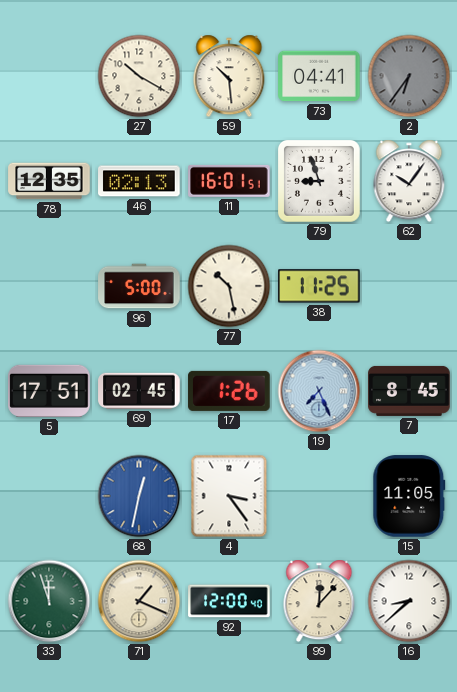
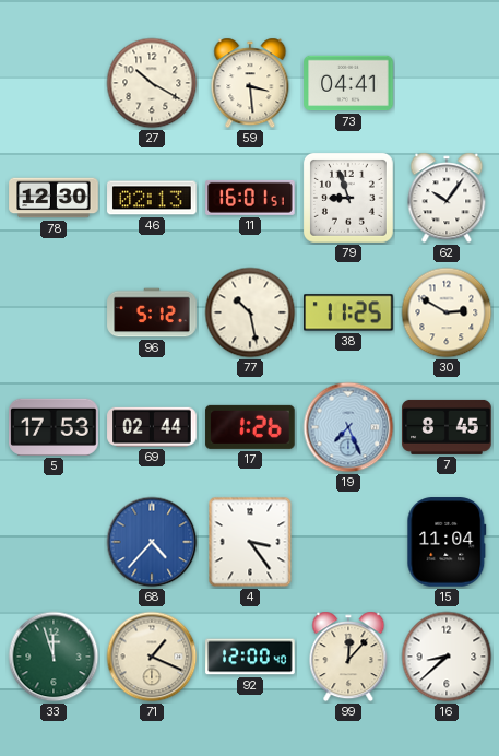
59: 10:29 -> 3:29
2: 6:36 -> none
78: 12:35 -> 12:30
96: 5:00 -> 5:12
30: none -> 2:50
5: 17:51 -> 17:53
69: 02:45 -> 02:44
68: 12:32 -> 4:37
15: 11:05 -> 11:04
